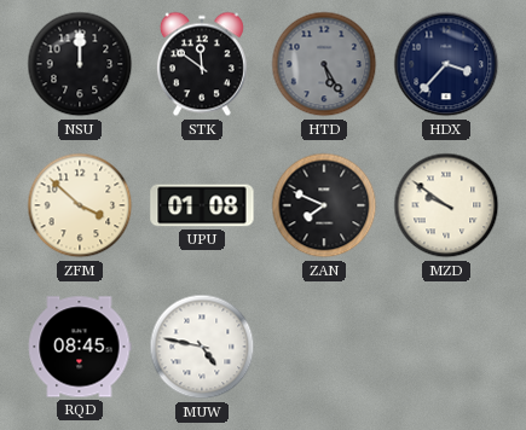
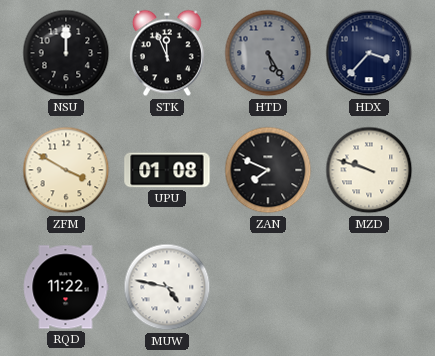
STK: 11:51 -> 11:56
ZFM: 3:52 -> 3:50
MZD: 9:51 -> 9:48
RQD: 08:45 -> 11:22
